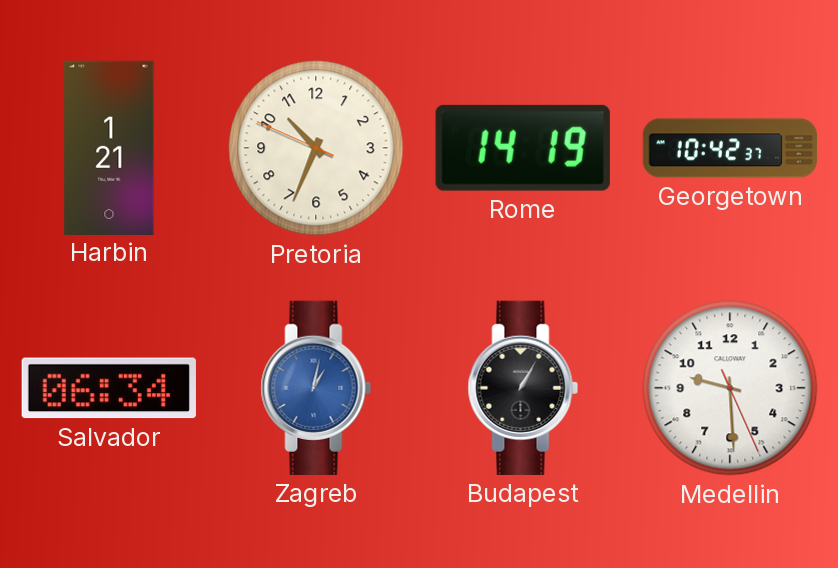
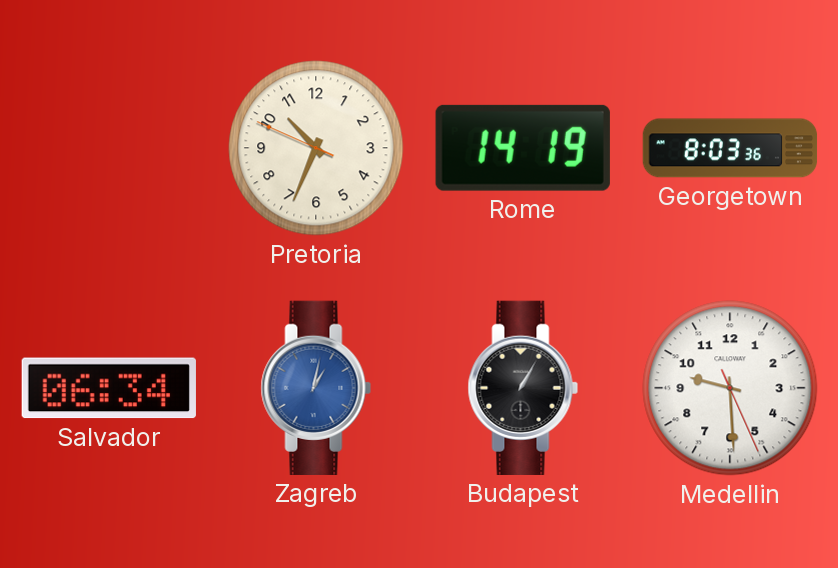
Harbin: 1:21 -> none
Georgetown: 10:42 -> 8:03
